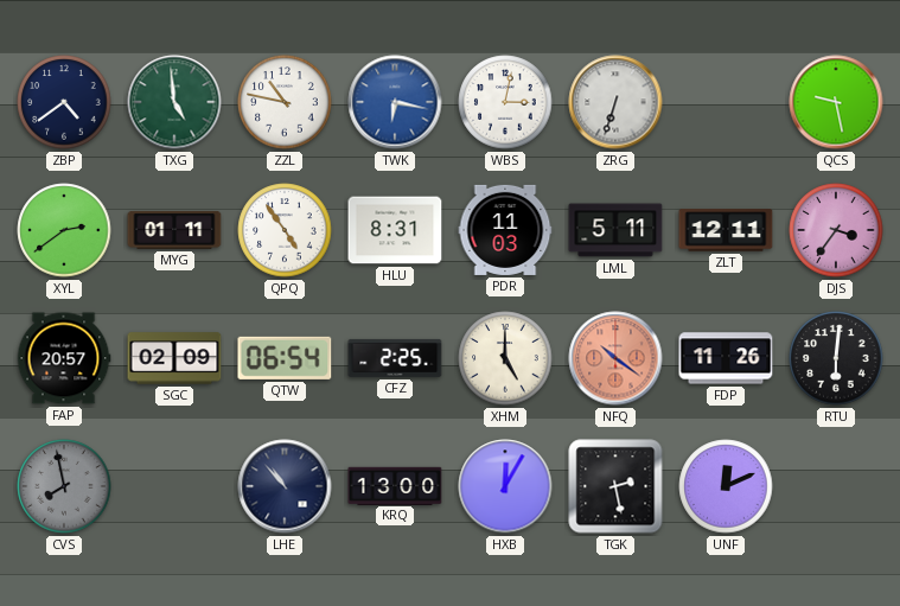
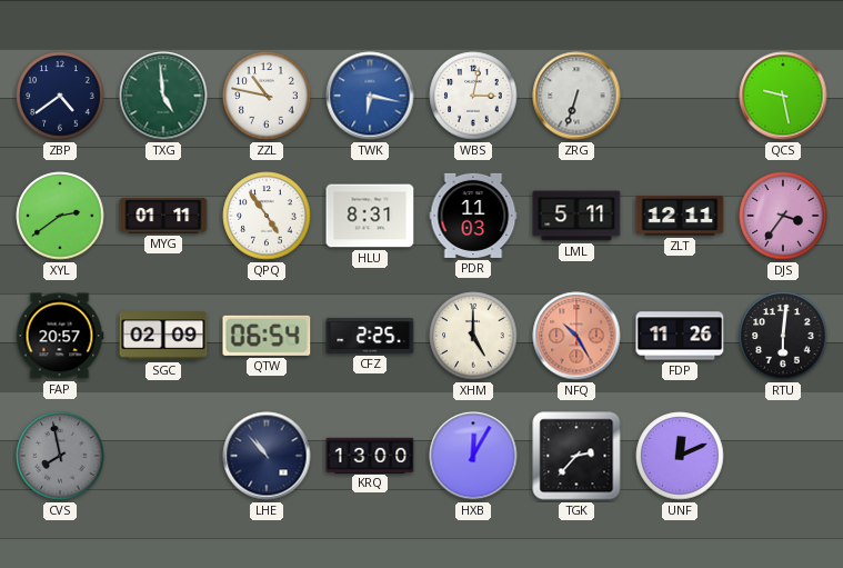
NFQ: 10:21 -> 10:25
TGK: 2:28 -> 2:37
